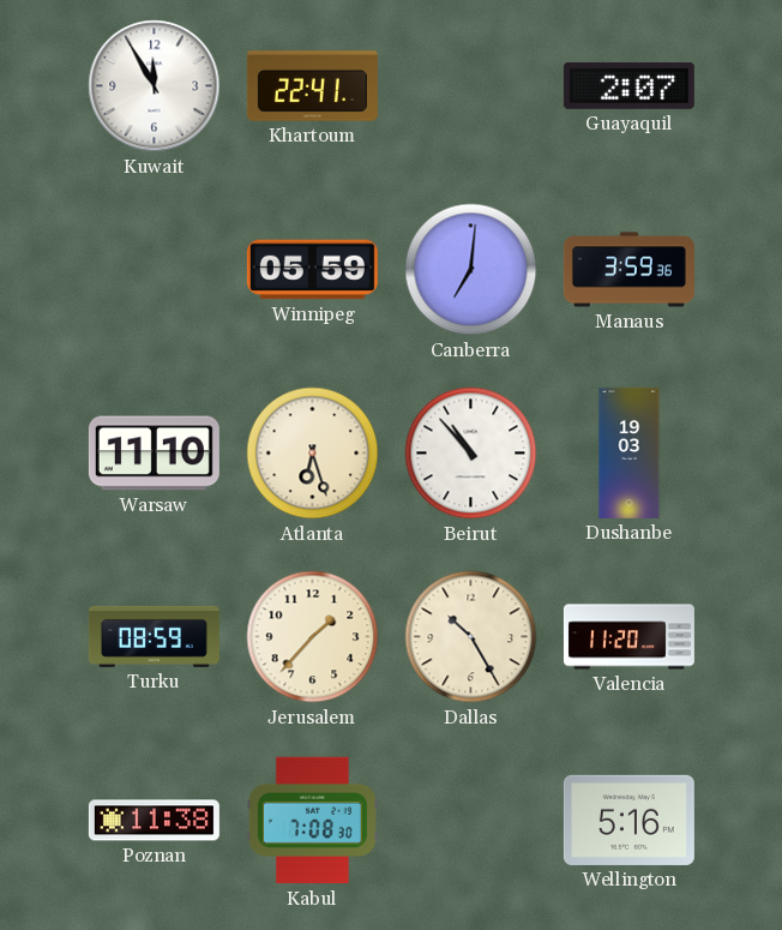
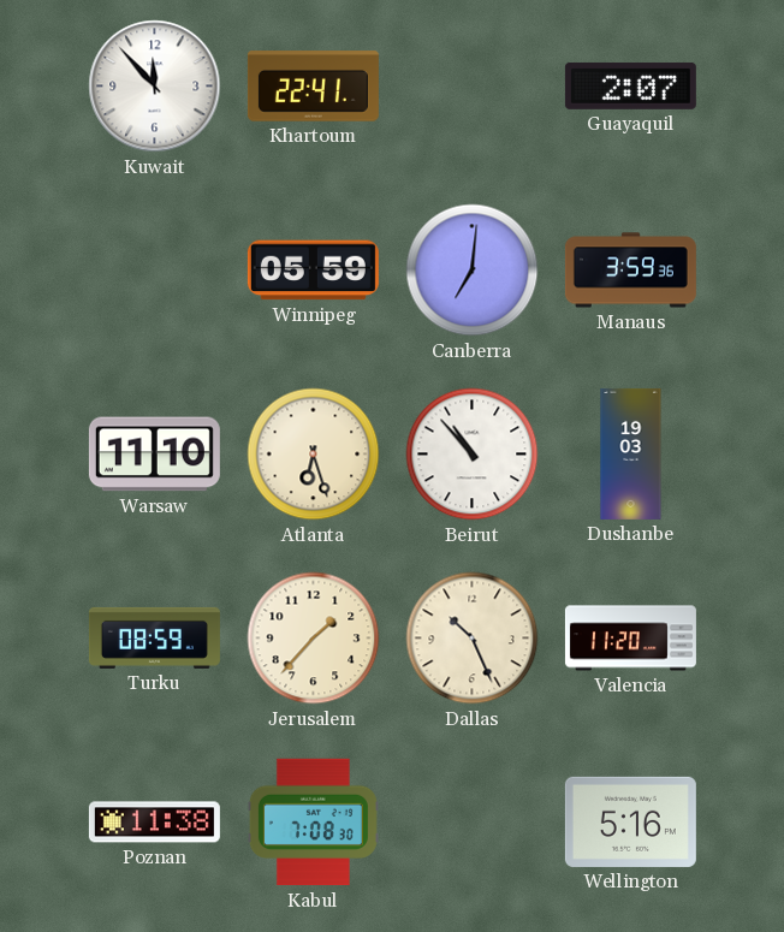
Kuwait: 11:55 -> 11:53
Dallas: 10:25 -> 10:26
